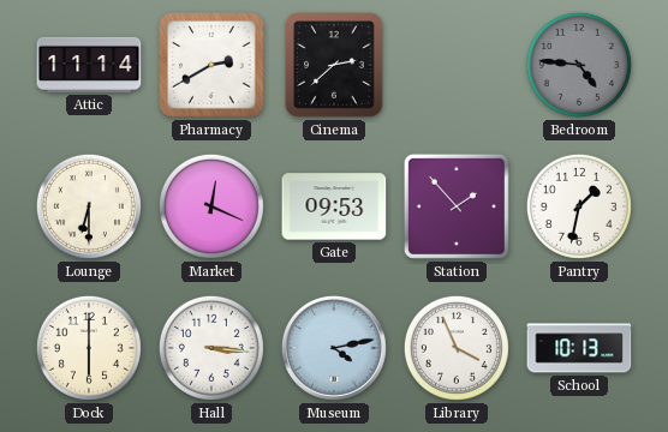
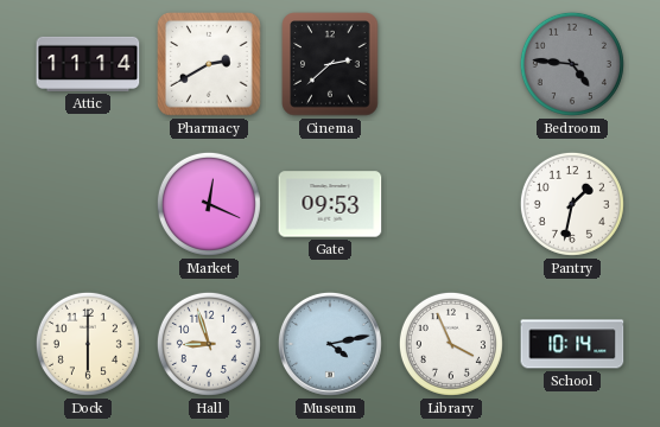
Lounge: 6:30 -> none
Station: 1:53 -> none
Hall: 3:16 -> 8:57
School: 10:13 -> 10:14
